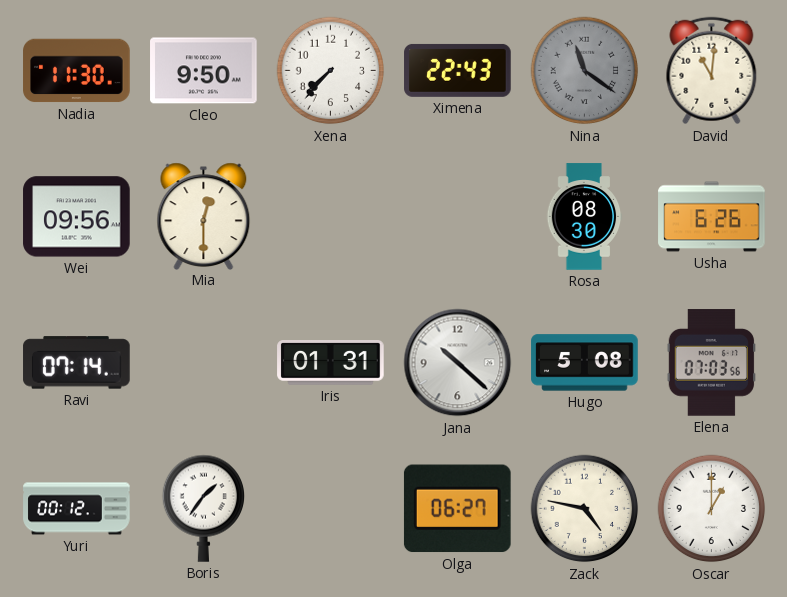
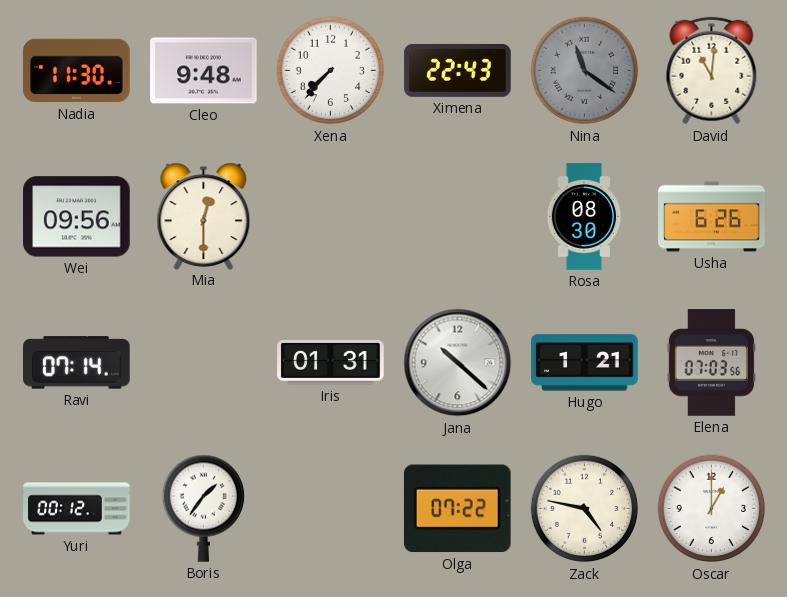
Cleo: 9:50 -> 9:48
Hugo: 5:08 -> 1:21
Olga: 06:27 -> 07:22
